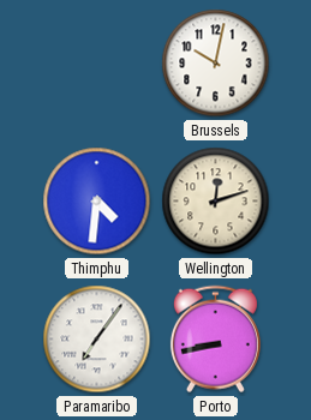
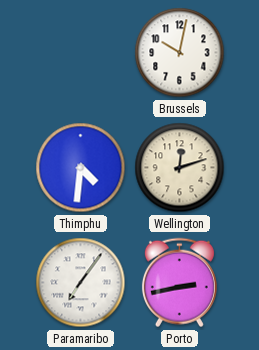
Porto: 8:43 -> 2:43
